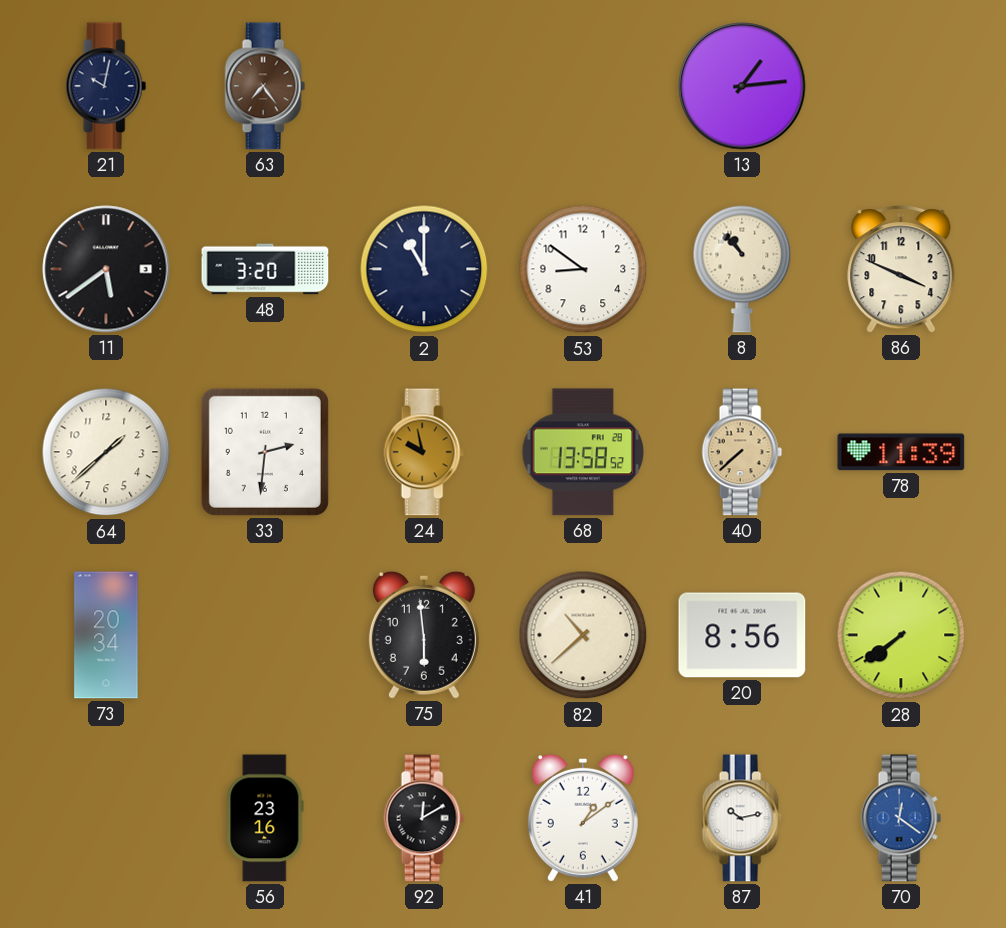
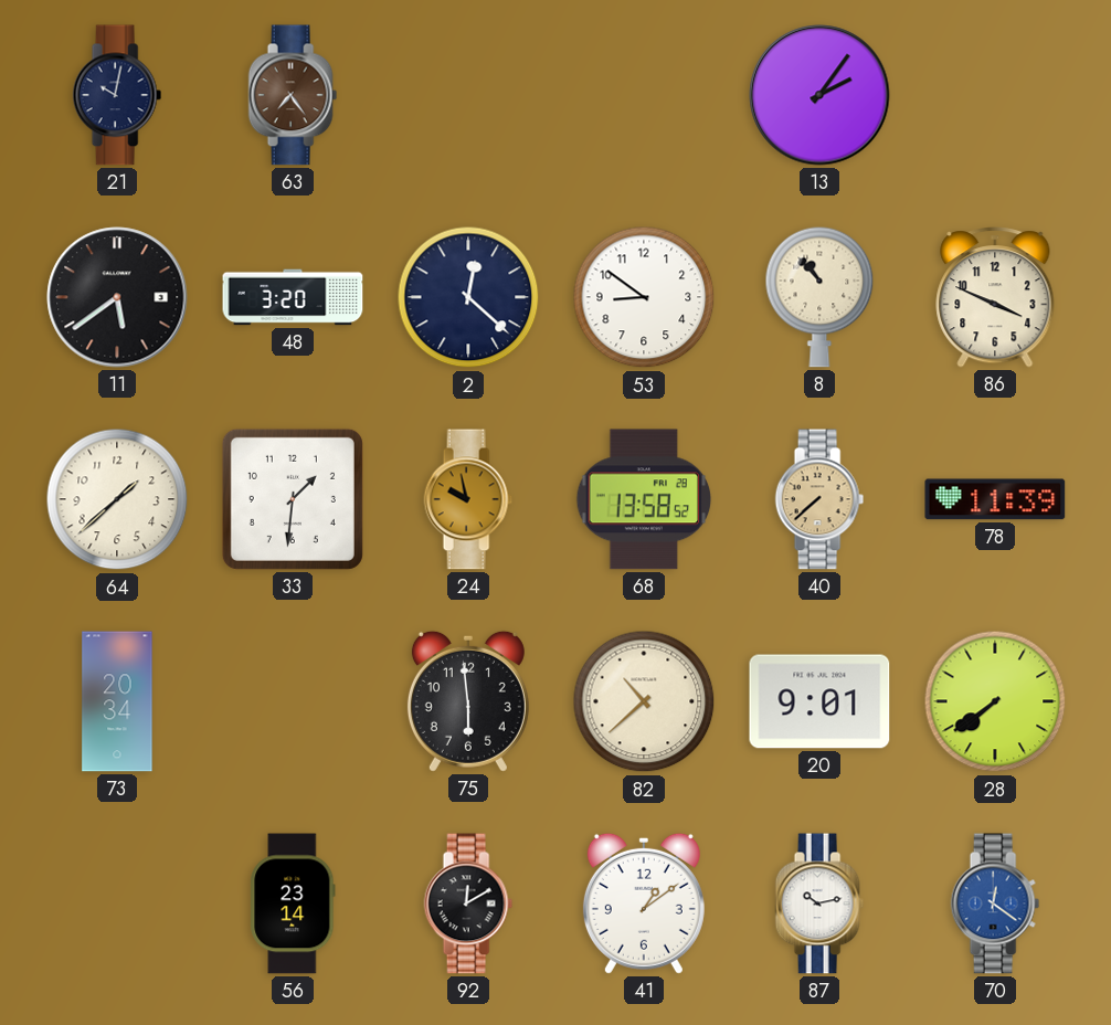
13: 1:14 -> 2:06
2: 11:00 -> 12:22
33: 2:31 -> 1:31
20: 8:56 -> 9:01
56: 23:16 -> 23:14
